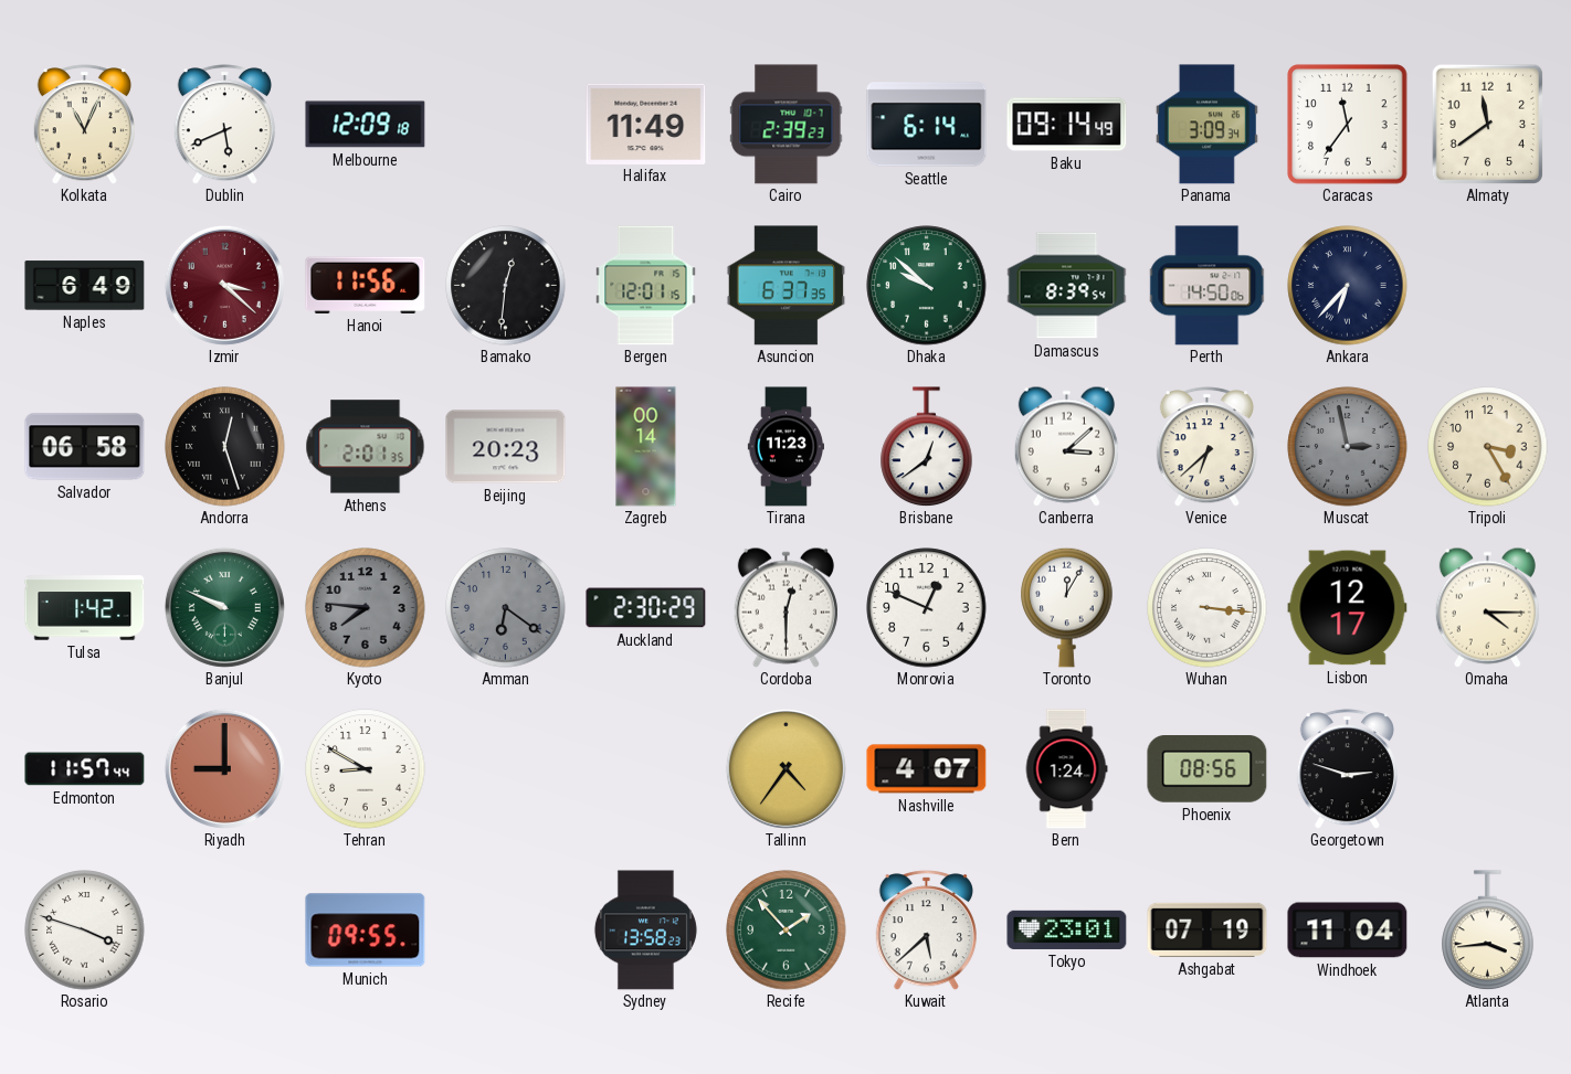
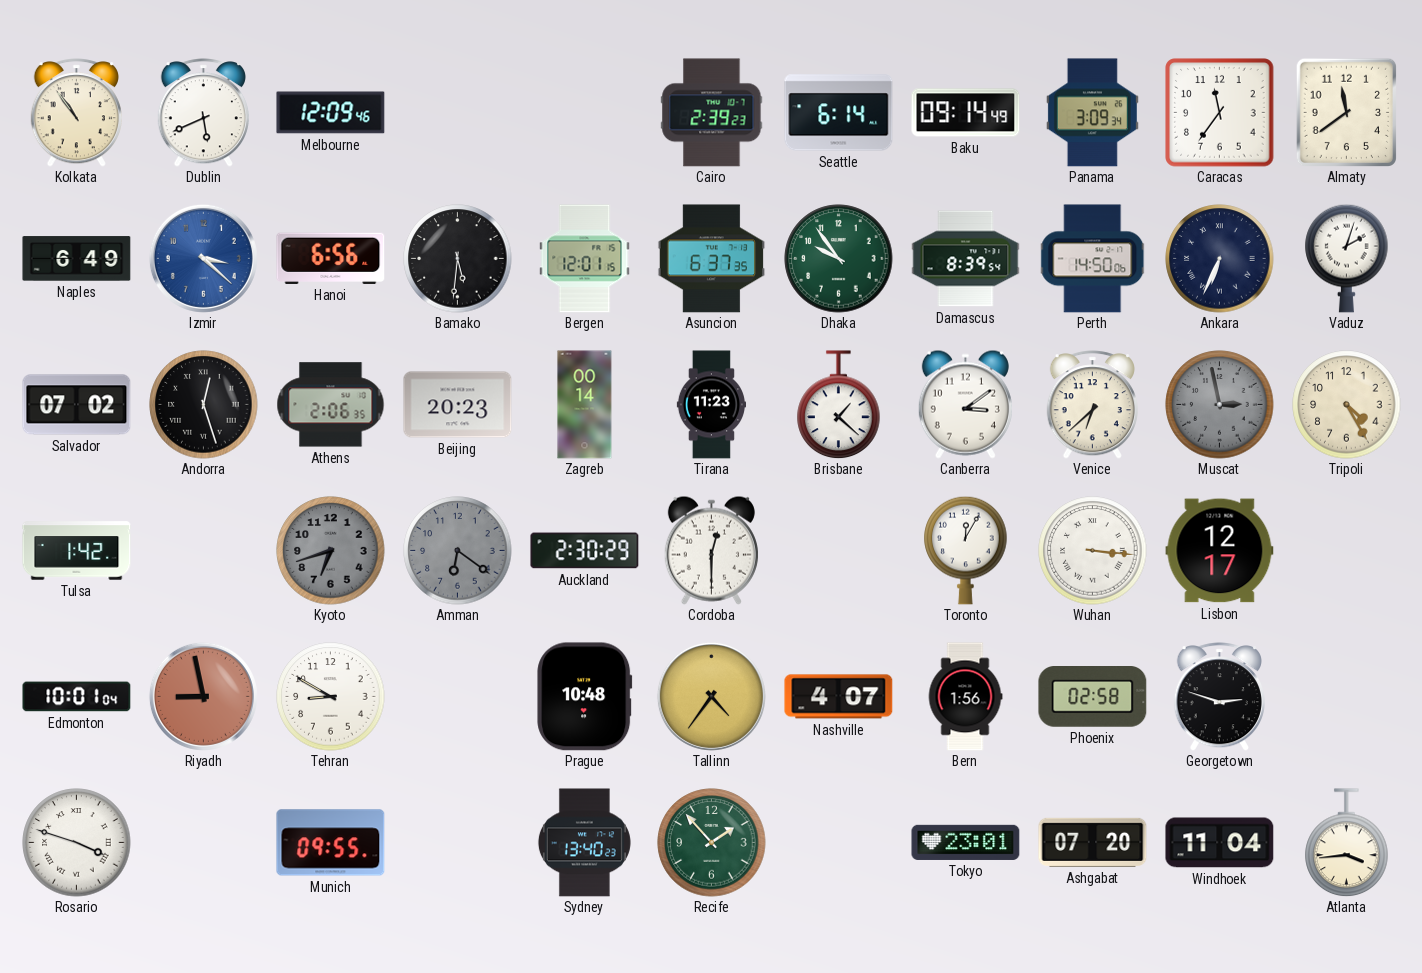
Kolkata: 11:04 -> 10:54
Melbourne: 12:09:18 -> 12:09:46
Halifax: 11:49 -> none
Izmir dial: burgundy -> blue
Hanoi: 11:56 -> 6:56
Bamako: 12:31 -> 5:31
Dhaka: 9:52 -> 9:54
Ankara: 6:37 -> 6:34
Vaduz: none -> 2:03
Salvador: 06:58 -> 07:02
Athens: 2:01 -> 2:06
Brisbane: 12:39 -> 1:22
Canberra: 3:08 -> 3:09
Tripoli: 3:25 -> 4:25
Banjul: 9:49 -> none
Kyoto: 7:46 -> 6:42
Monrovia: 12:49 -> none
Omaha: 4:15 -> none
Edmonton: 11:57 -> 10:01
Riyadh: 9:00 -> 8:58
Prague: none -> 10:48
Bern: 1:24 -> 1:56
Phoenix: 08:56 -> 02:58
Sydney: 13:58 -> 13:40
Kuwait: 5:38 -> none
Ashgabat: 07:19 -> 07:20
